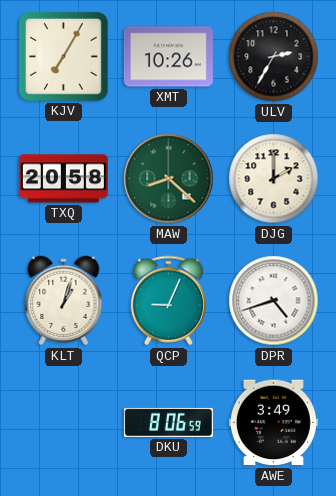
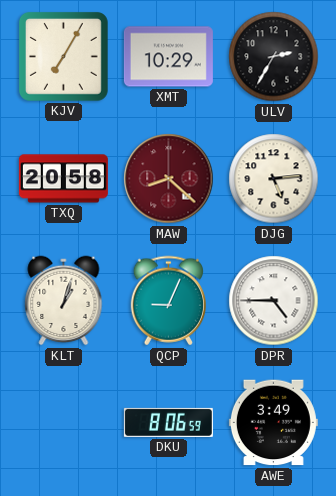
XMT: 10:26 -> 10:29
MAW dial: green -> burgundy
DJG: 2:00 -> 5:14
DPR: 4:42 -> 4:45
